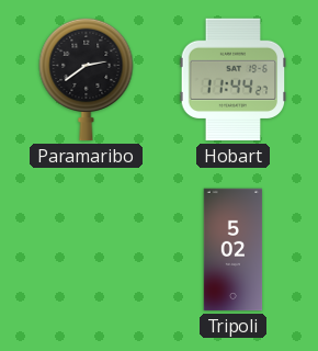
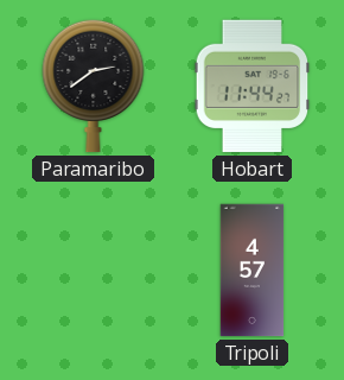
Tripoli: 5:02 -> 4:57
